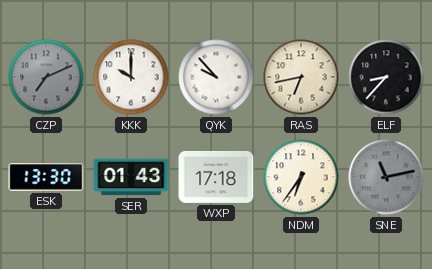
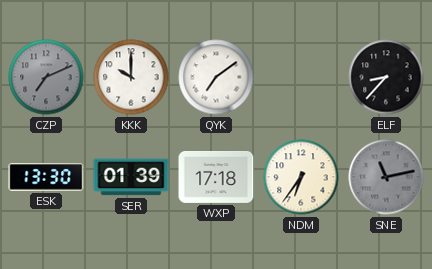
QYK: 9:53 -> 7:09
RAS: 6:43 -> none
SER: 01:43 -> 01:39
